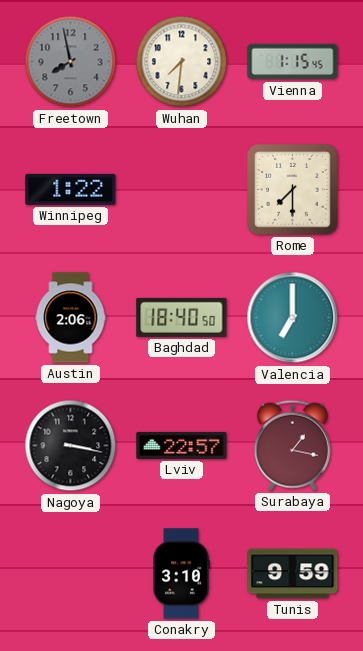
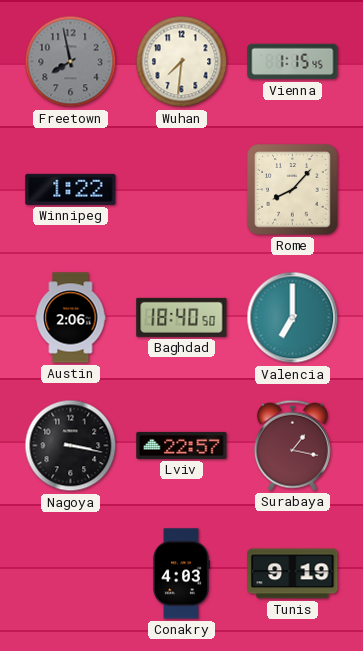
Rome: 7:30 -> 8:07
Conakry: 3:10 -> 4:03
Tunis: 9:59 -> 9:19
